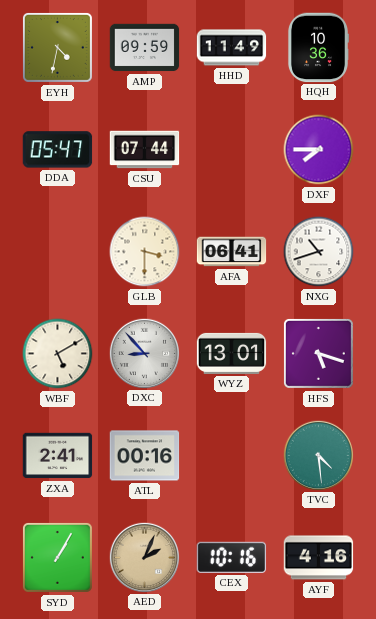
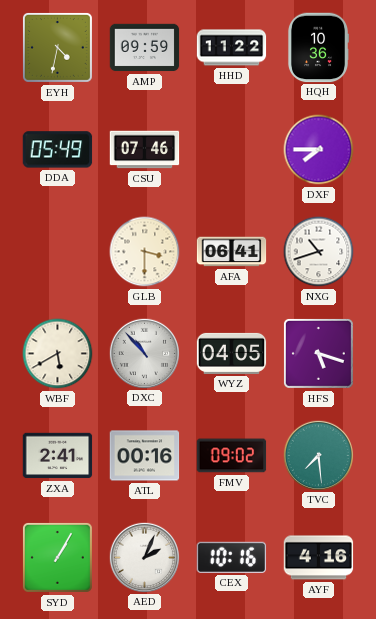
HHD: 11:49 -> 11:22
DDA: 05:47 -> 05:49
CSU: 07:44 -> 07:46
WBF: 5:10 -> 5:40
DXC: 8:53 -> 10:53
WYZ: 13:01 -> 04:05
FMV: none -> 09:02
TVC: 4:29 -> 7:29
AED dial: champagne -> white
